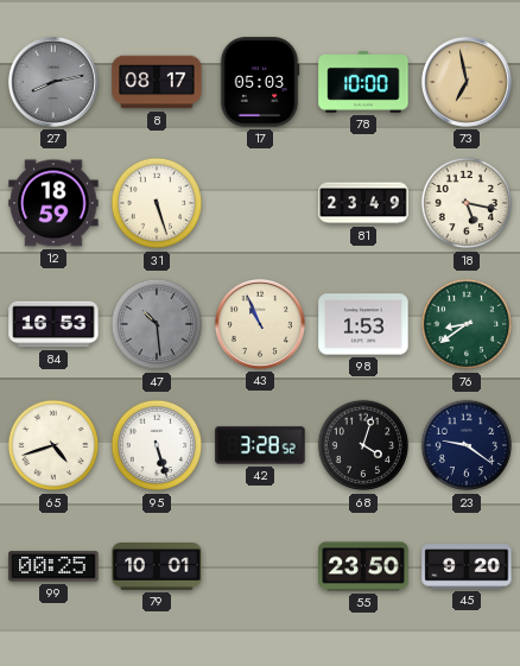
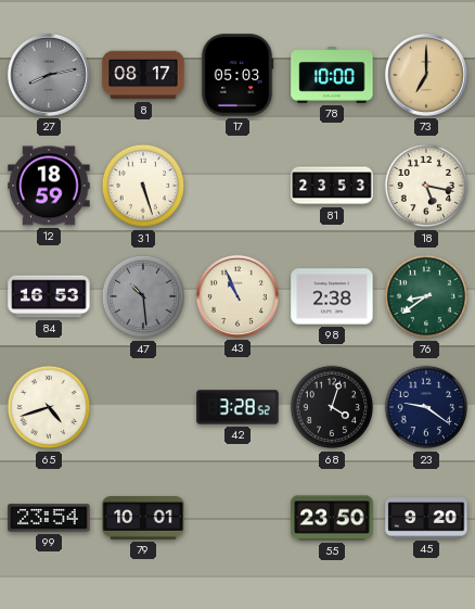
73: 6:58 -> 7:00
81: 23:49 -> 23:53
98: 1:53 -> 2:38
95: 5:27 -> none
99: 00:25 -> 23:54
